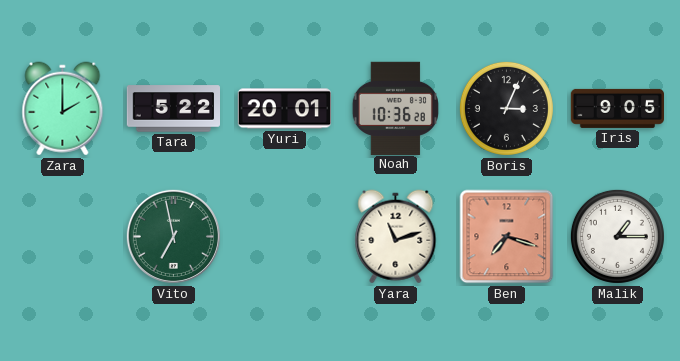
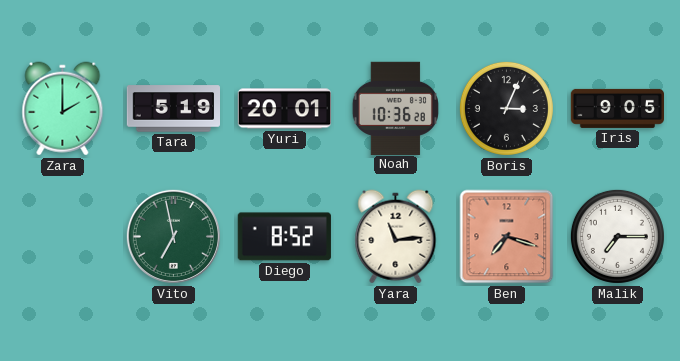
Tara: 5:22 -> 5:19
Diego: none -> 8:52
Yara: 11:12 -> 11:14
Malik: 1:15 -> 7:15
